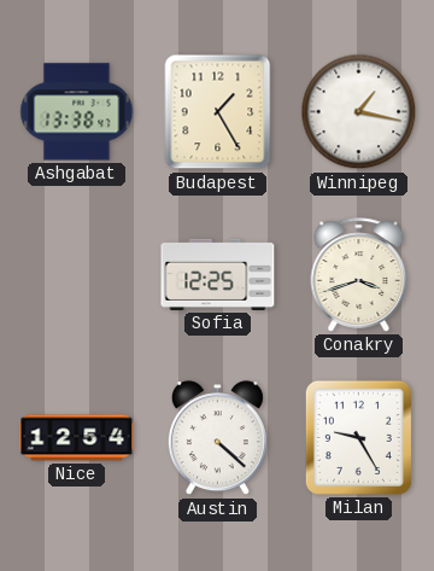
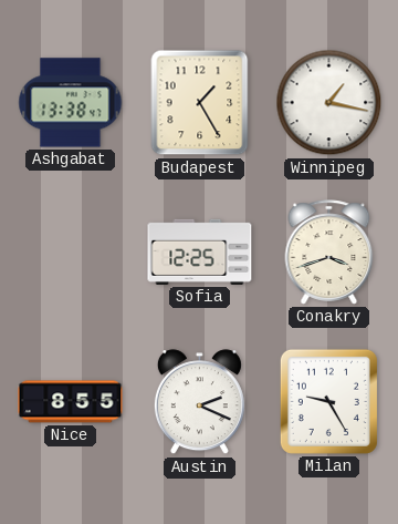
Nice: 12:54 -> 8:55
Austin: 4:22 -> 2:19
